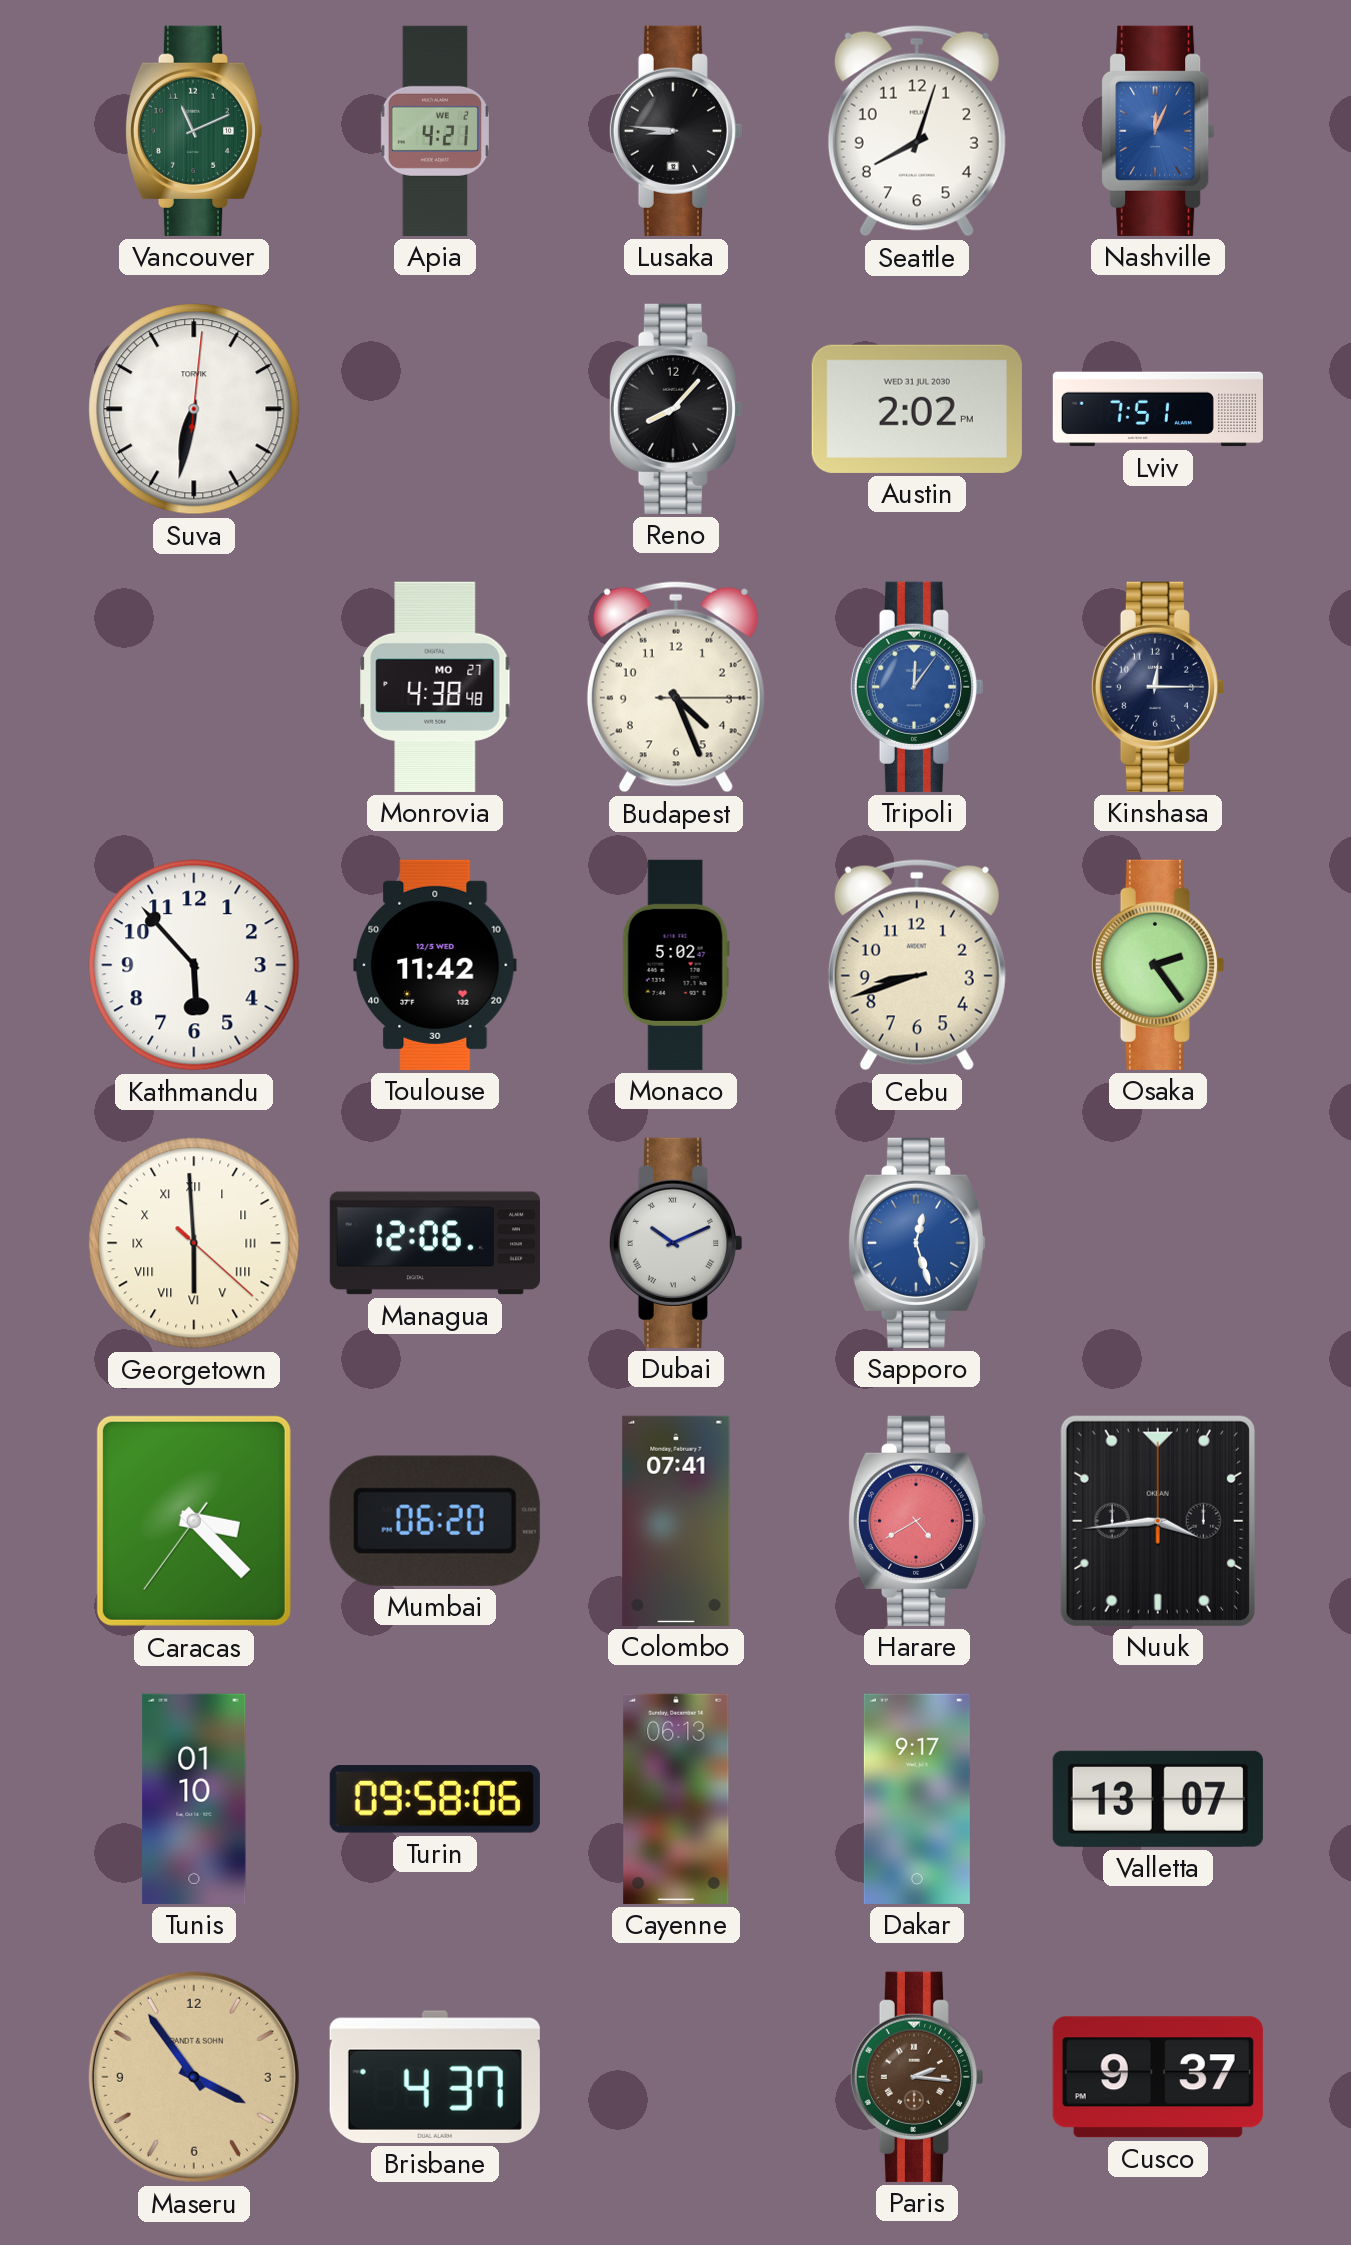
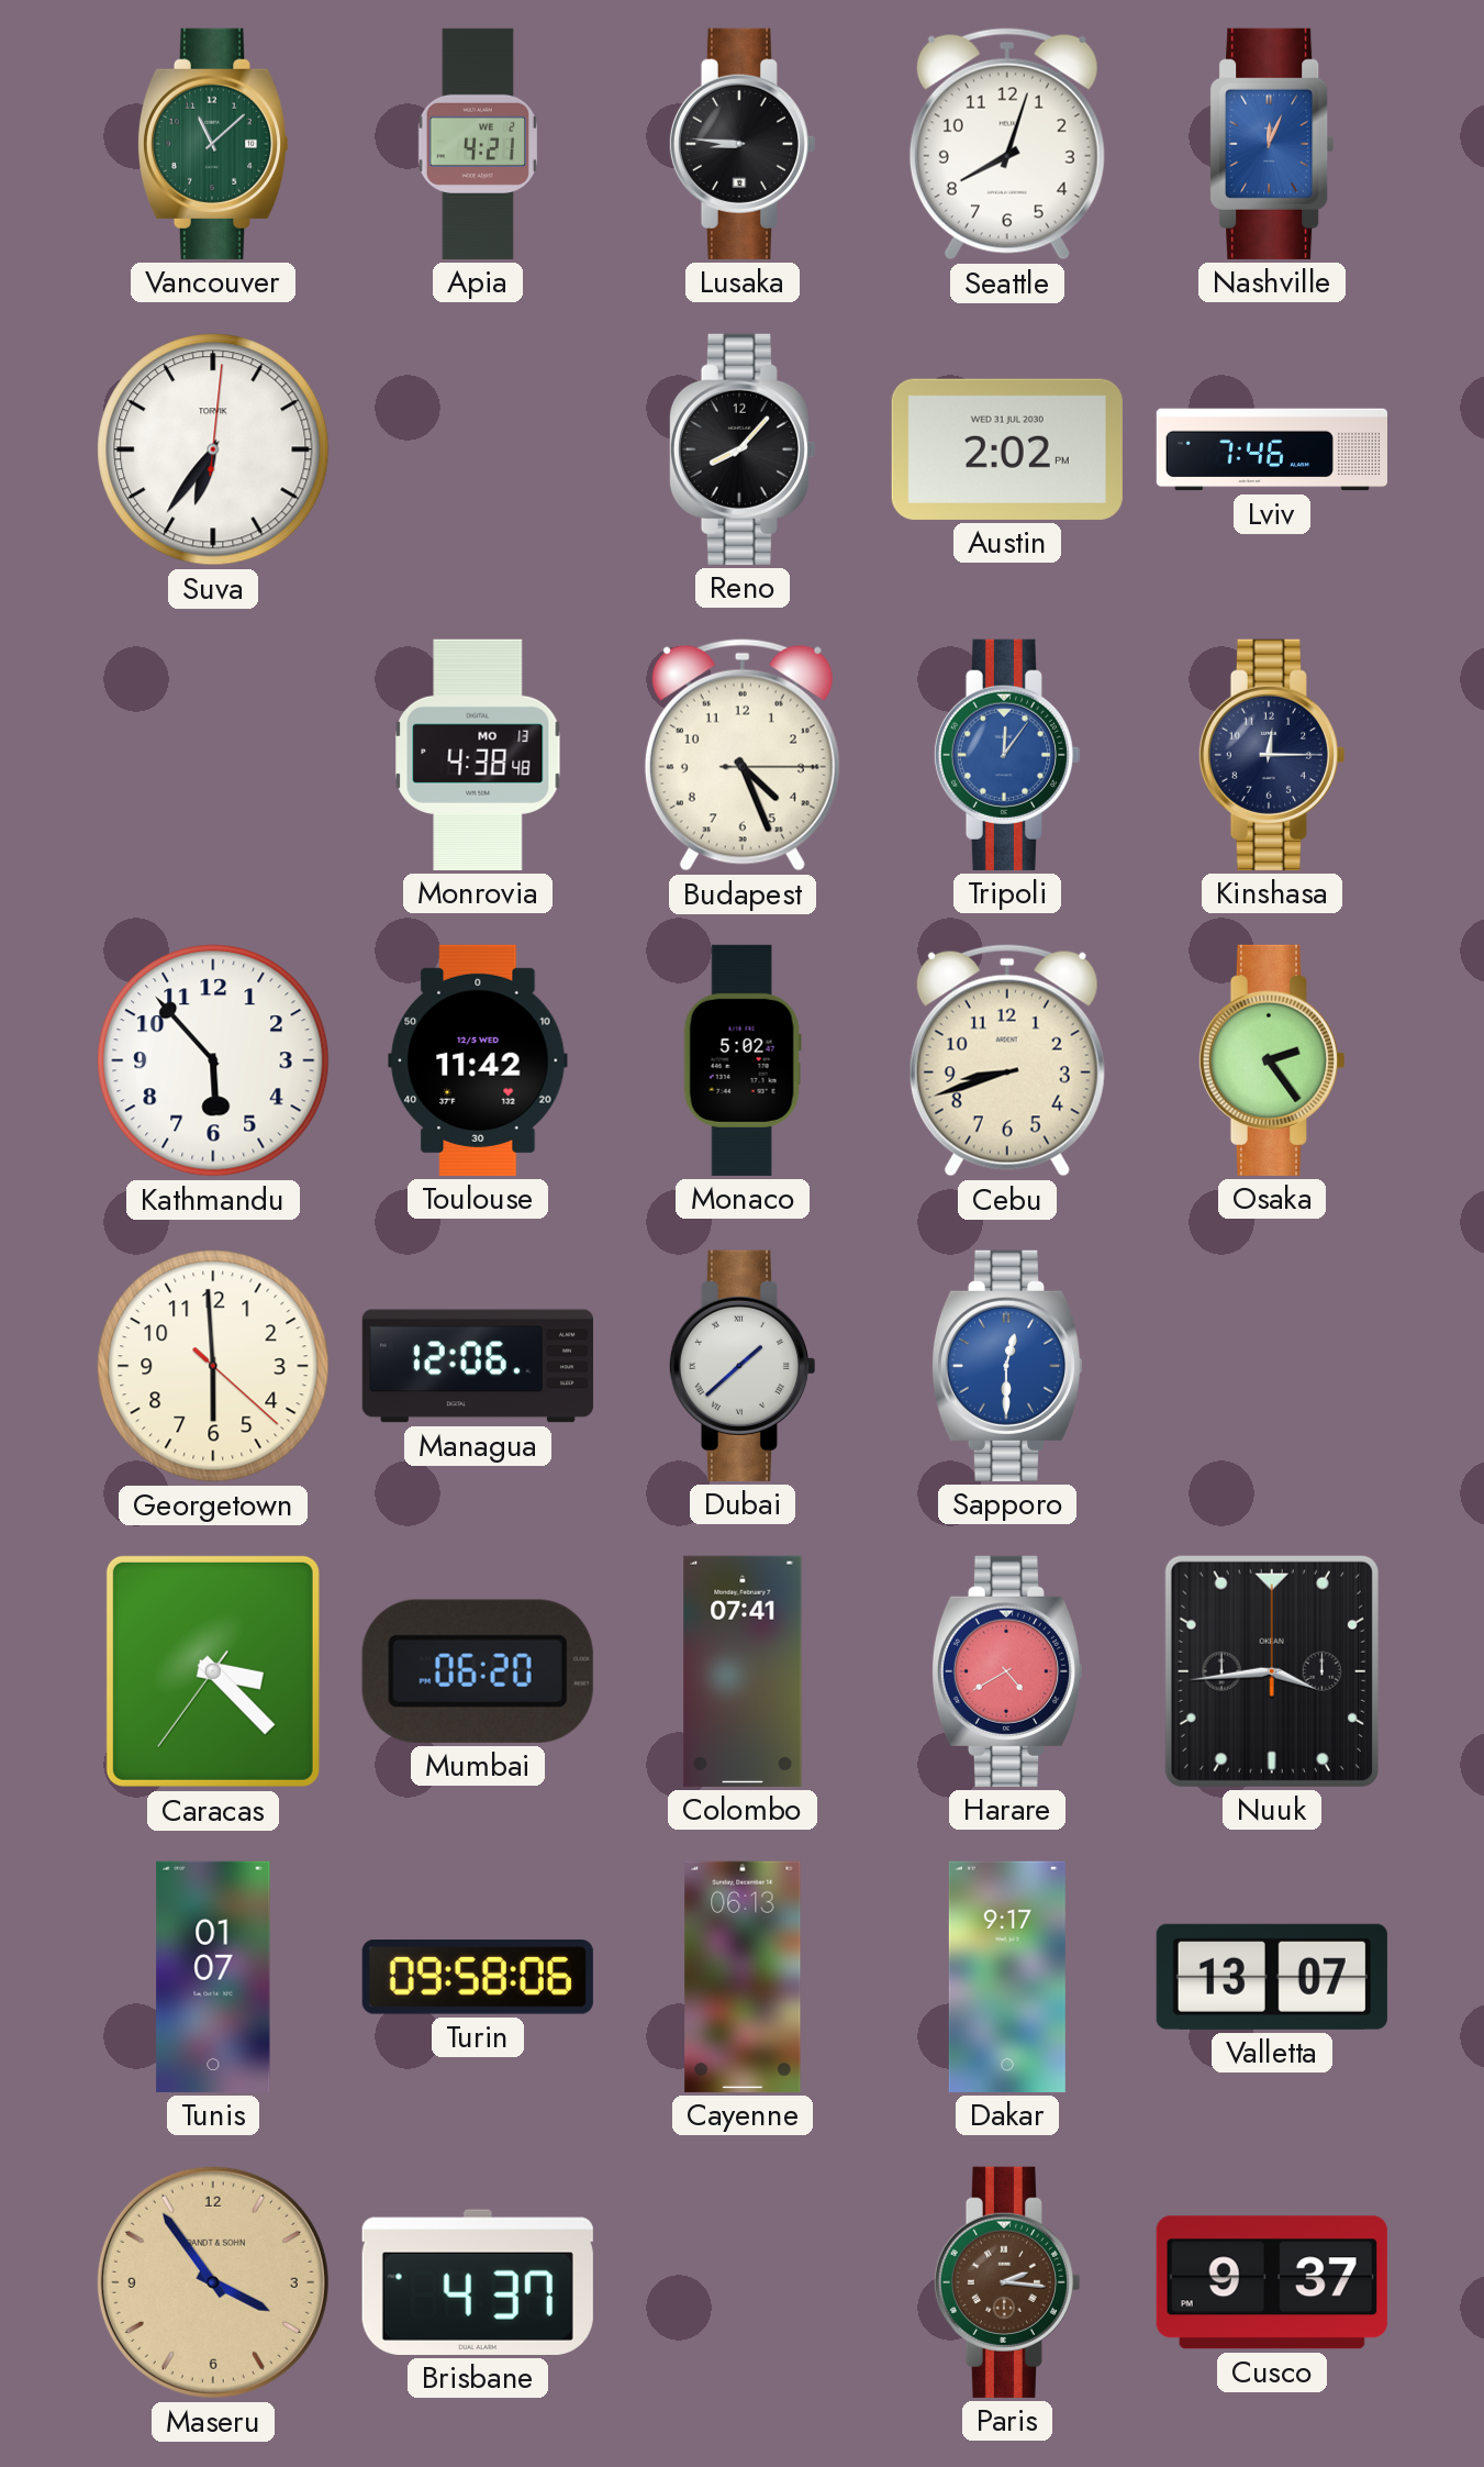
Vancouver: 11:11 -> 11:08
Suva: 6:32 -> 6:36
Lviv: 7:51 -> 7:46
Monrovia date: MO 27 -> MO 13
Georgetown numerals: Roman -> Arabic
Dubai: 10:11 -> 1:38
Sapporo: 12:27 -> 12:30
Tunis: 01:10 -> 01:07
